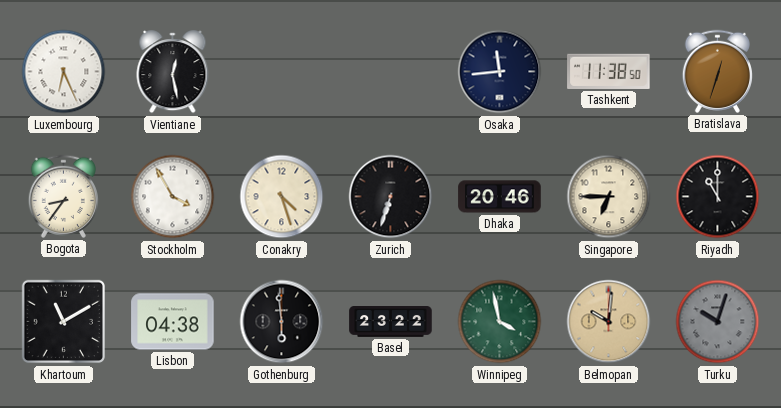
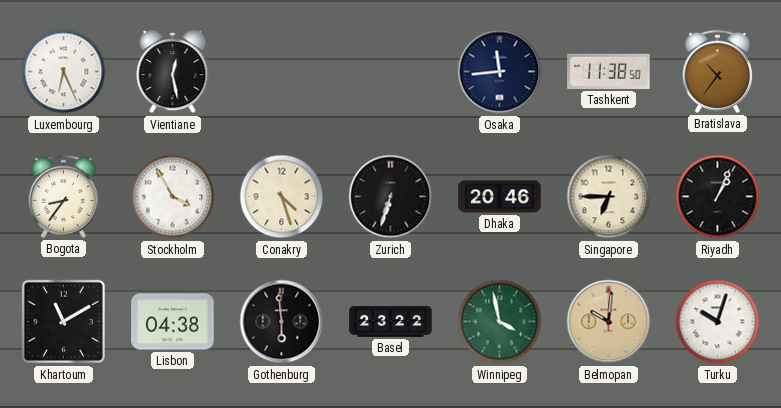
Bratislava: 12:33 -> 10:36
Riyadh: 11:00 -> 1:04
Turku dial: grey -> white
